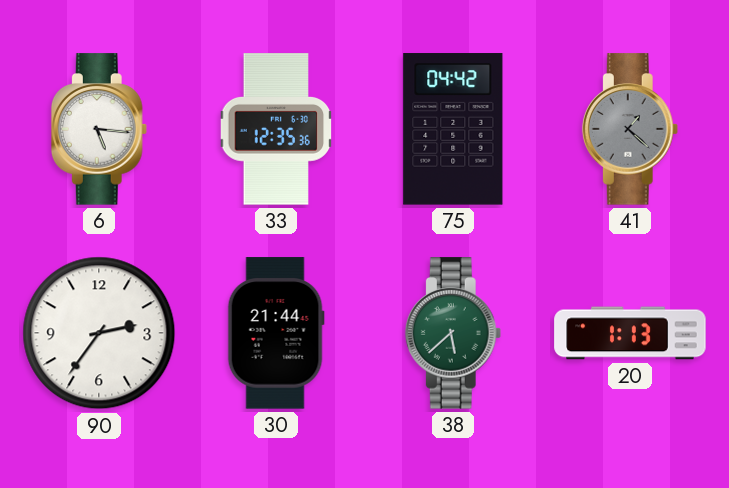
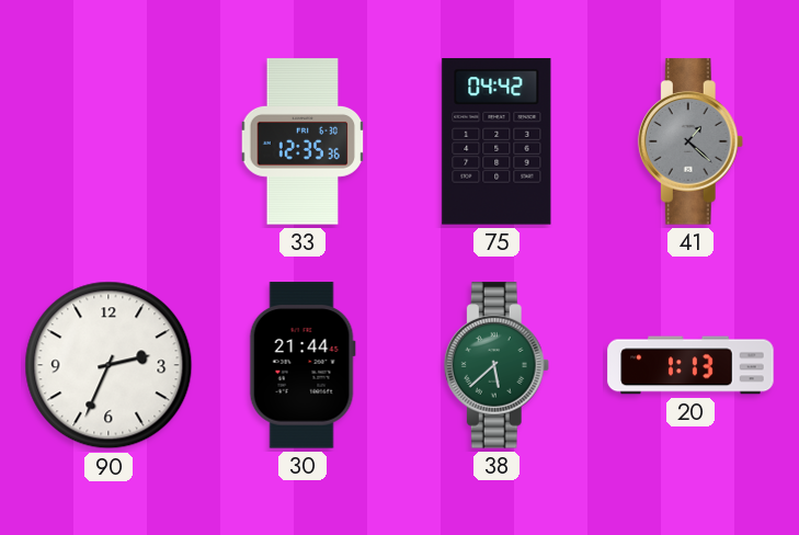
6: 5:16 -> none
90: 2:36 -> 2:34
